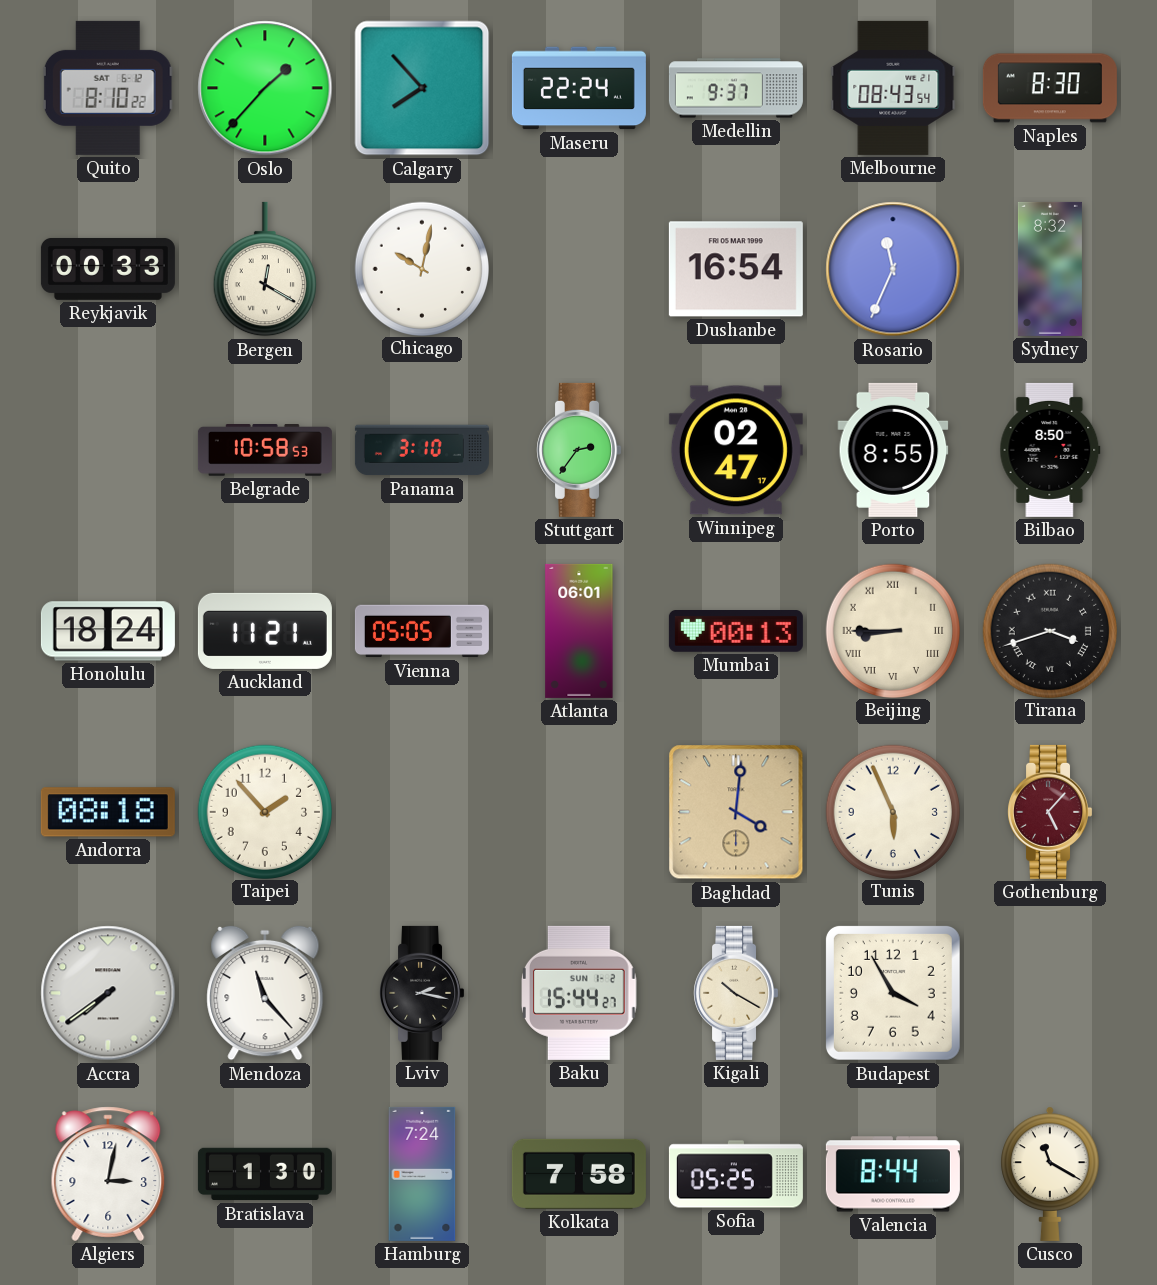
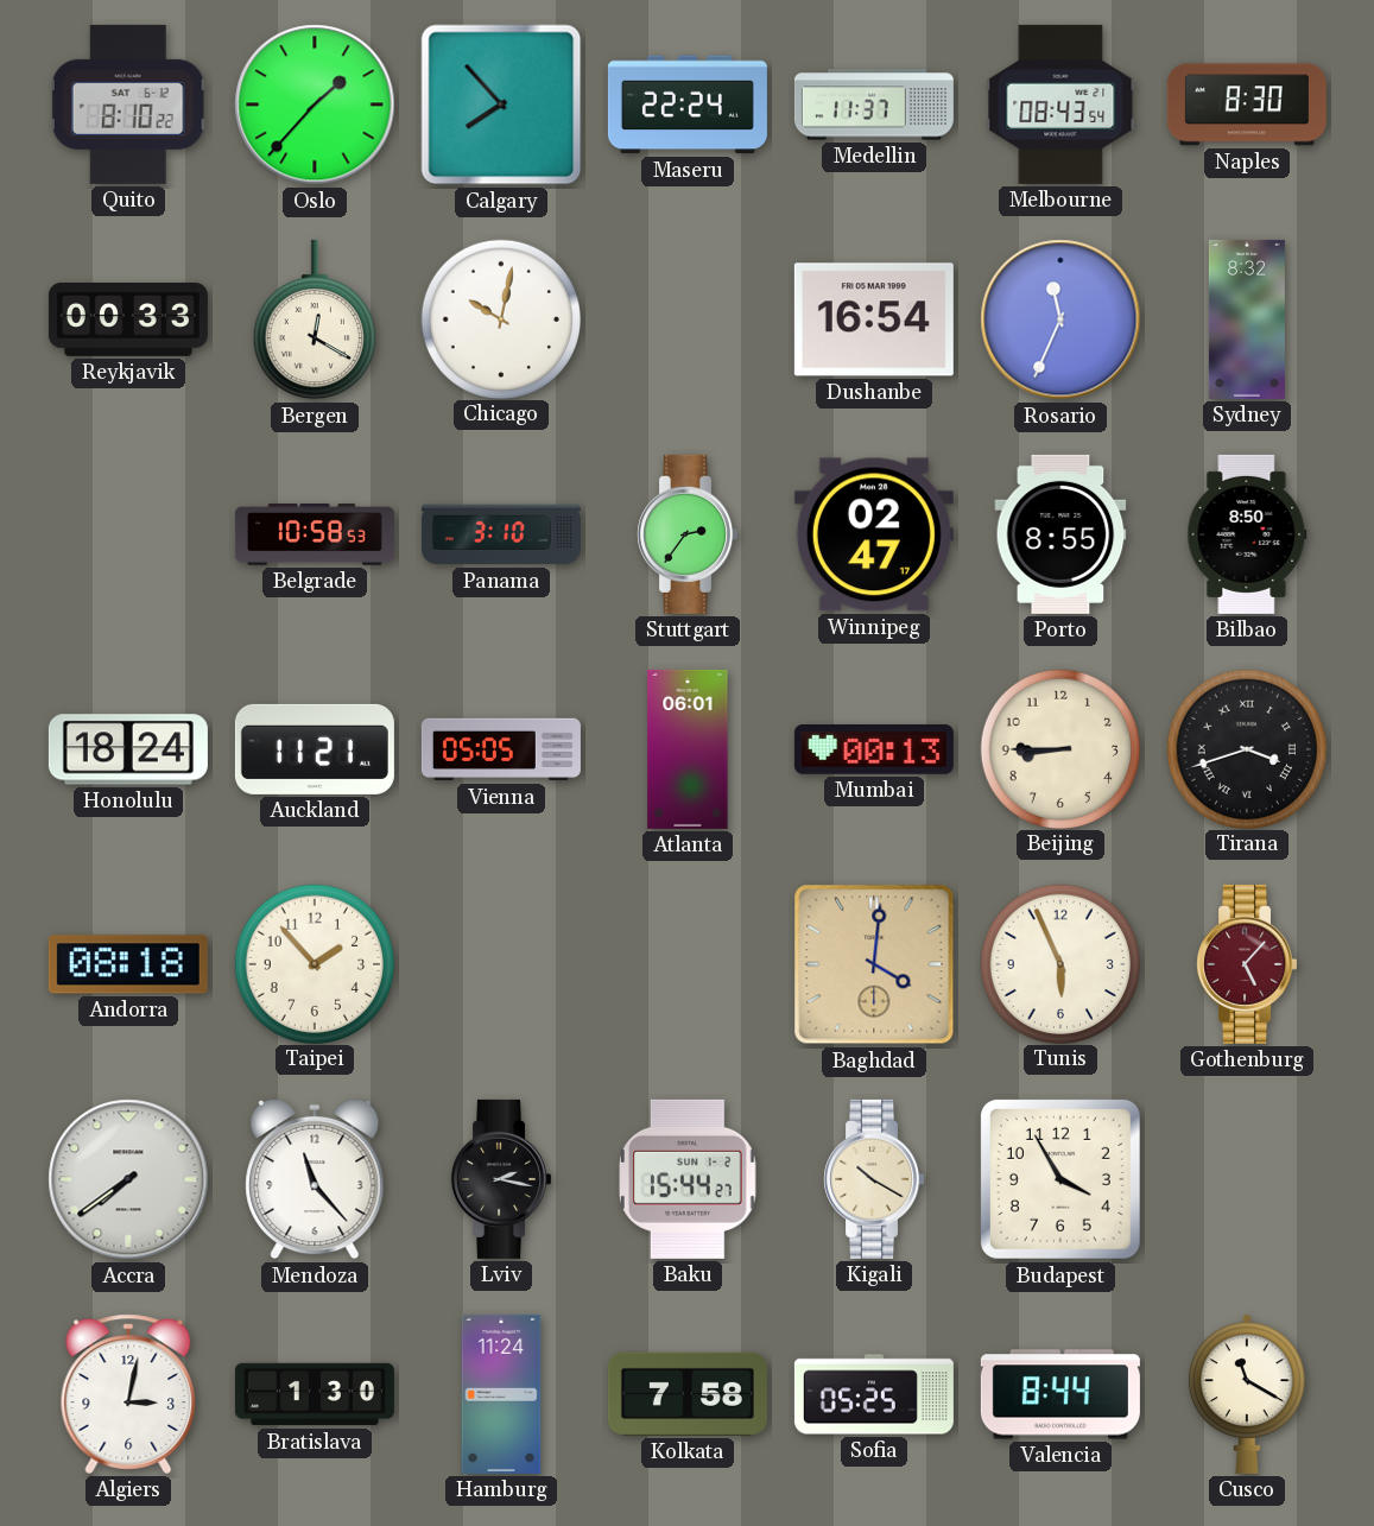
Medellin: 9:37 -> 11:37
Beijing numerals: Roman -> Arabic
Hamburg: 7:24 -> 11:24
